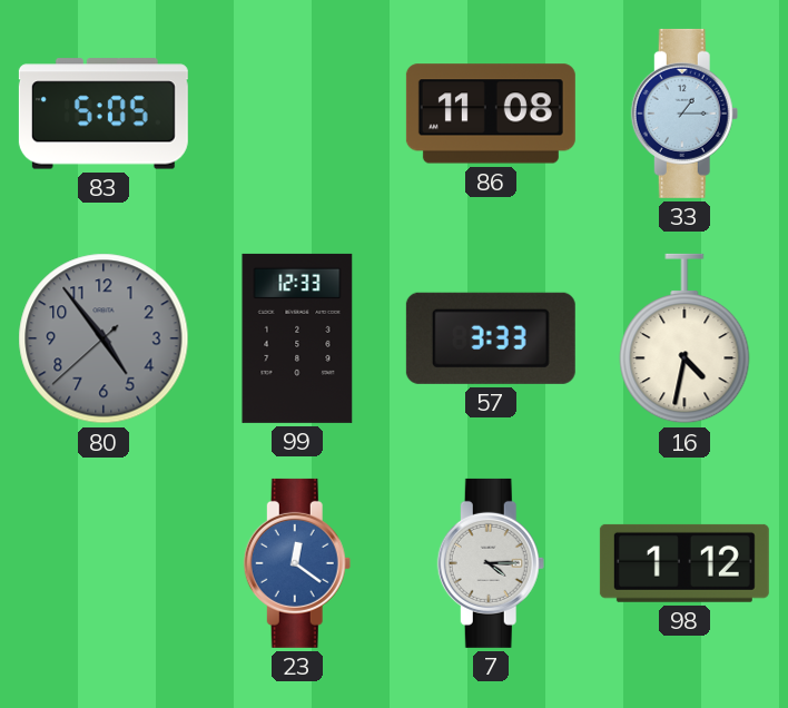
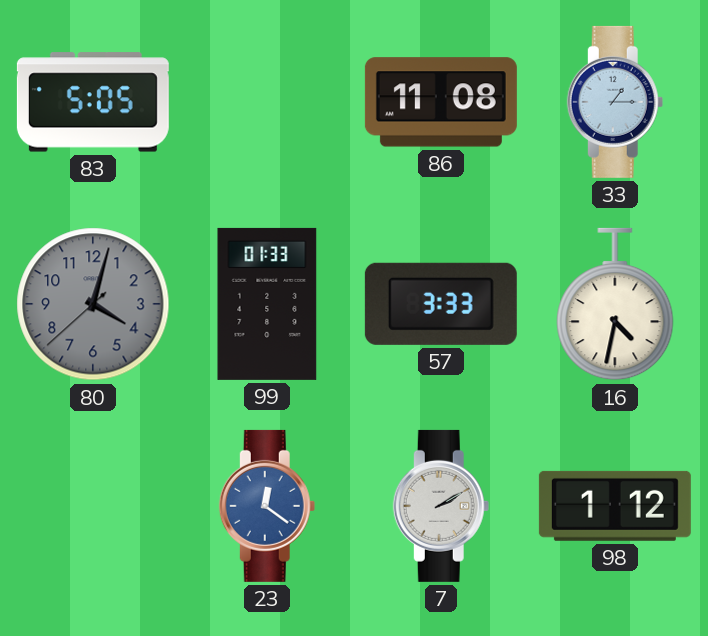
80: 4:53 -> 4:02
99: 12:33 -> 01:33
7: 4:15 -> 2:10
